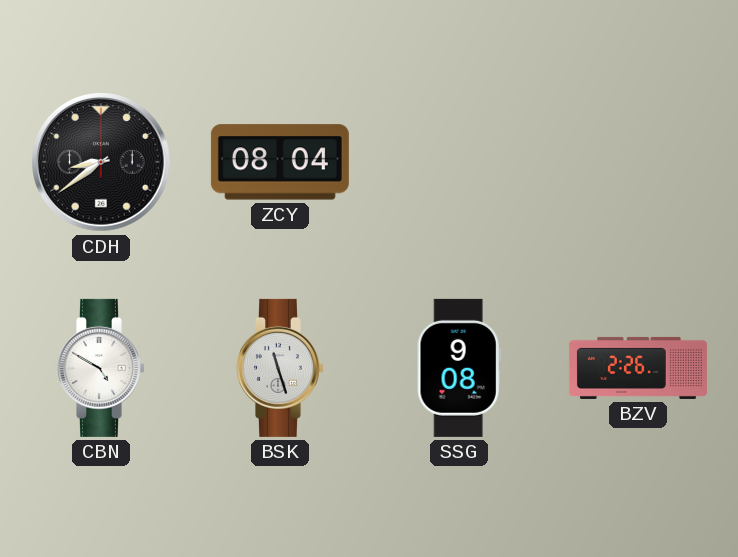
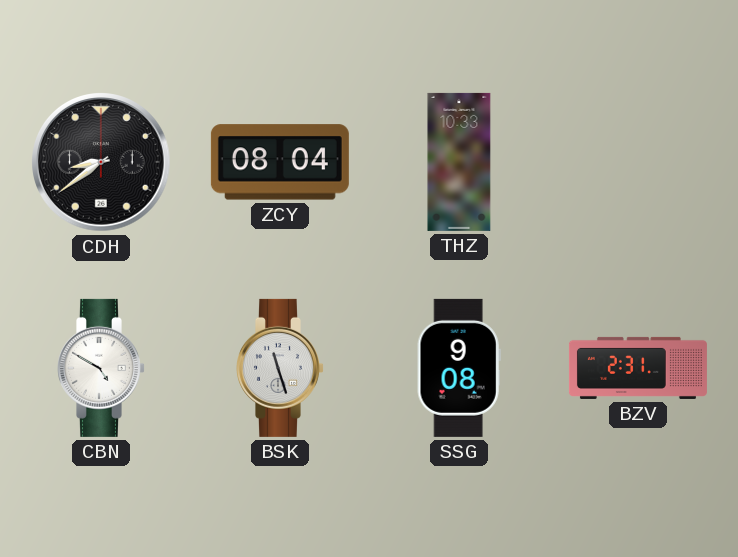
THZ: none -> 10:33
BZV: 2:26 -> 2:31
